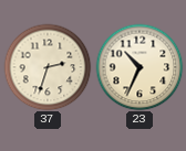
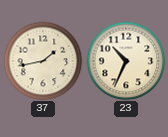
37: 2:33 -> 1:43
